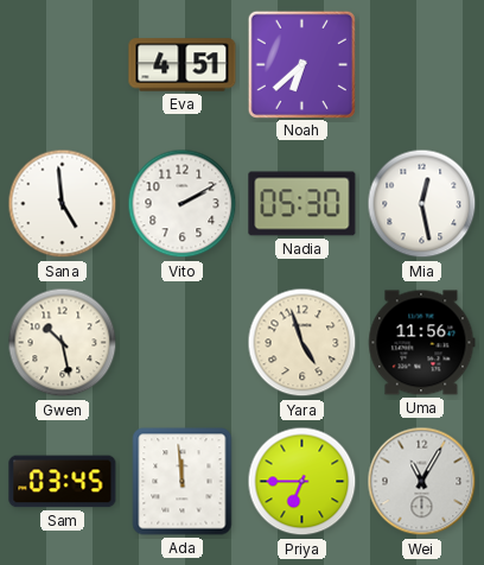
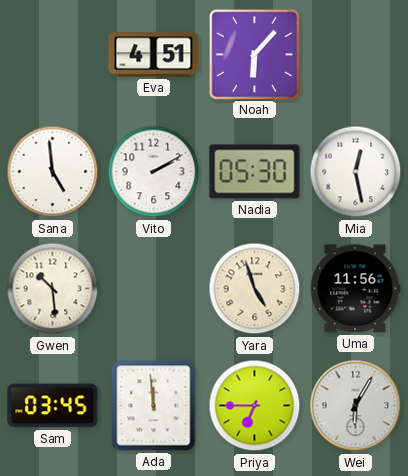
Noah: 6:38 -> 6:07
Gwen: 10:28 -> 10:29
Wei: 11:05 -> 6:05
